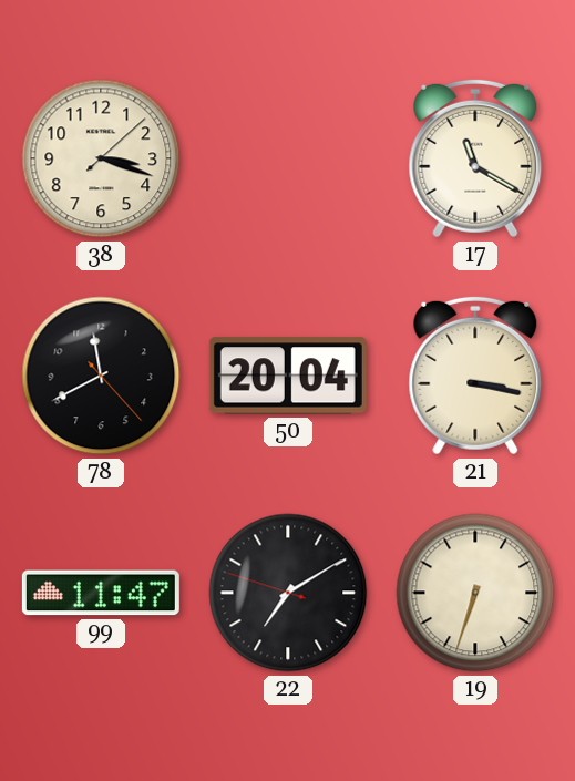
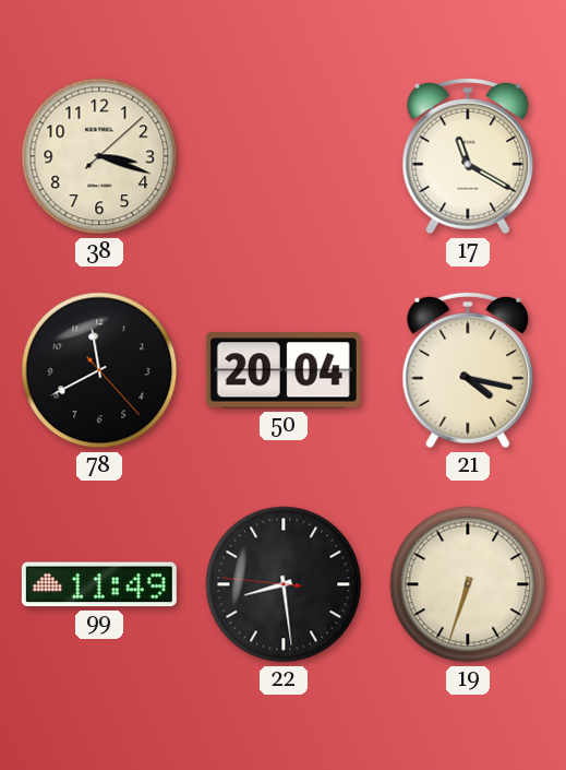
21: 3:17 -> 4:17
99: 11:47 -> 11:49
22: 7:09 -> 8:28
